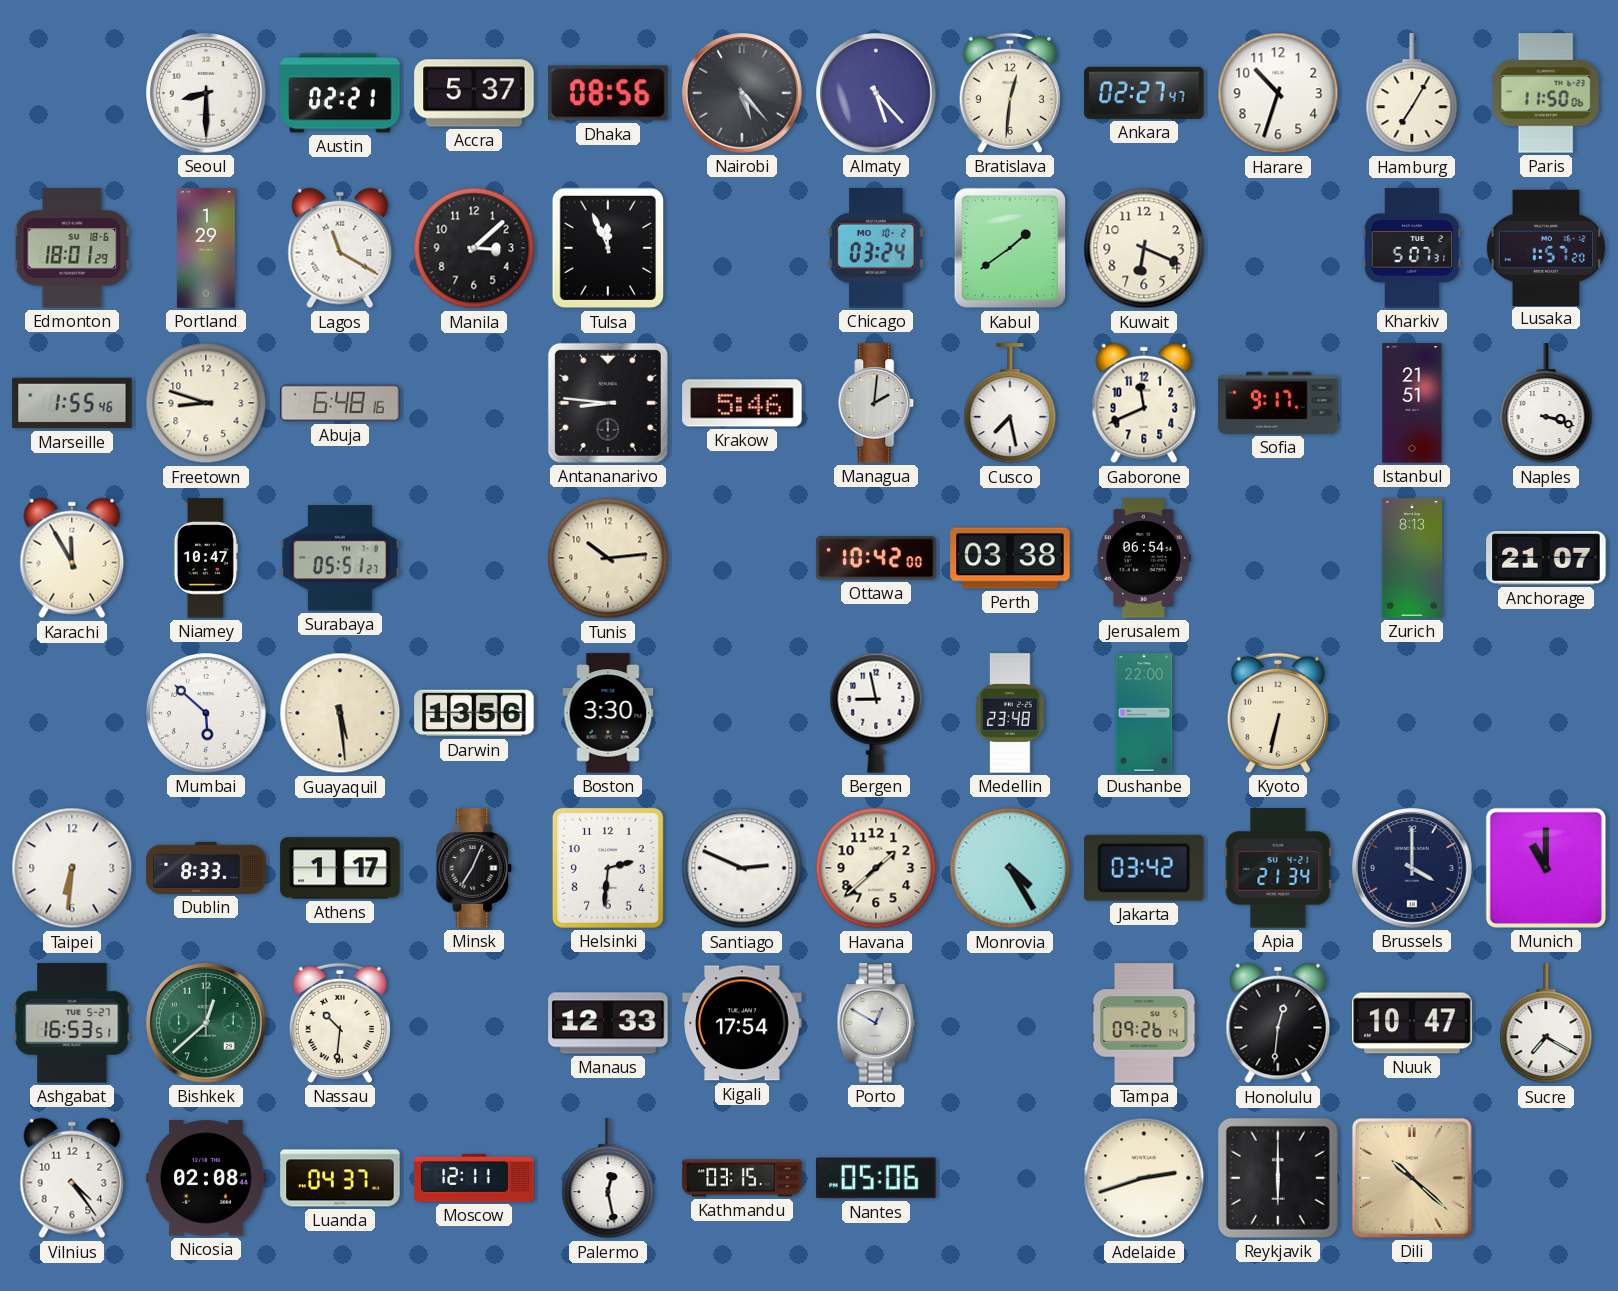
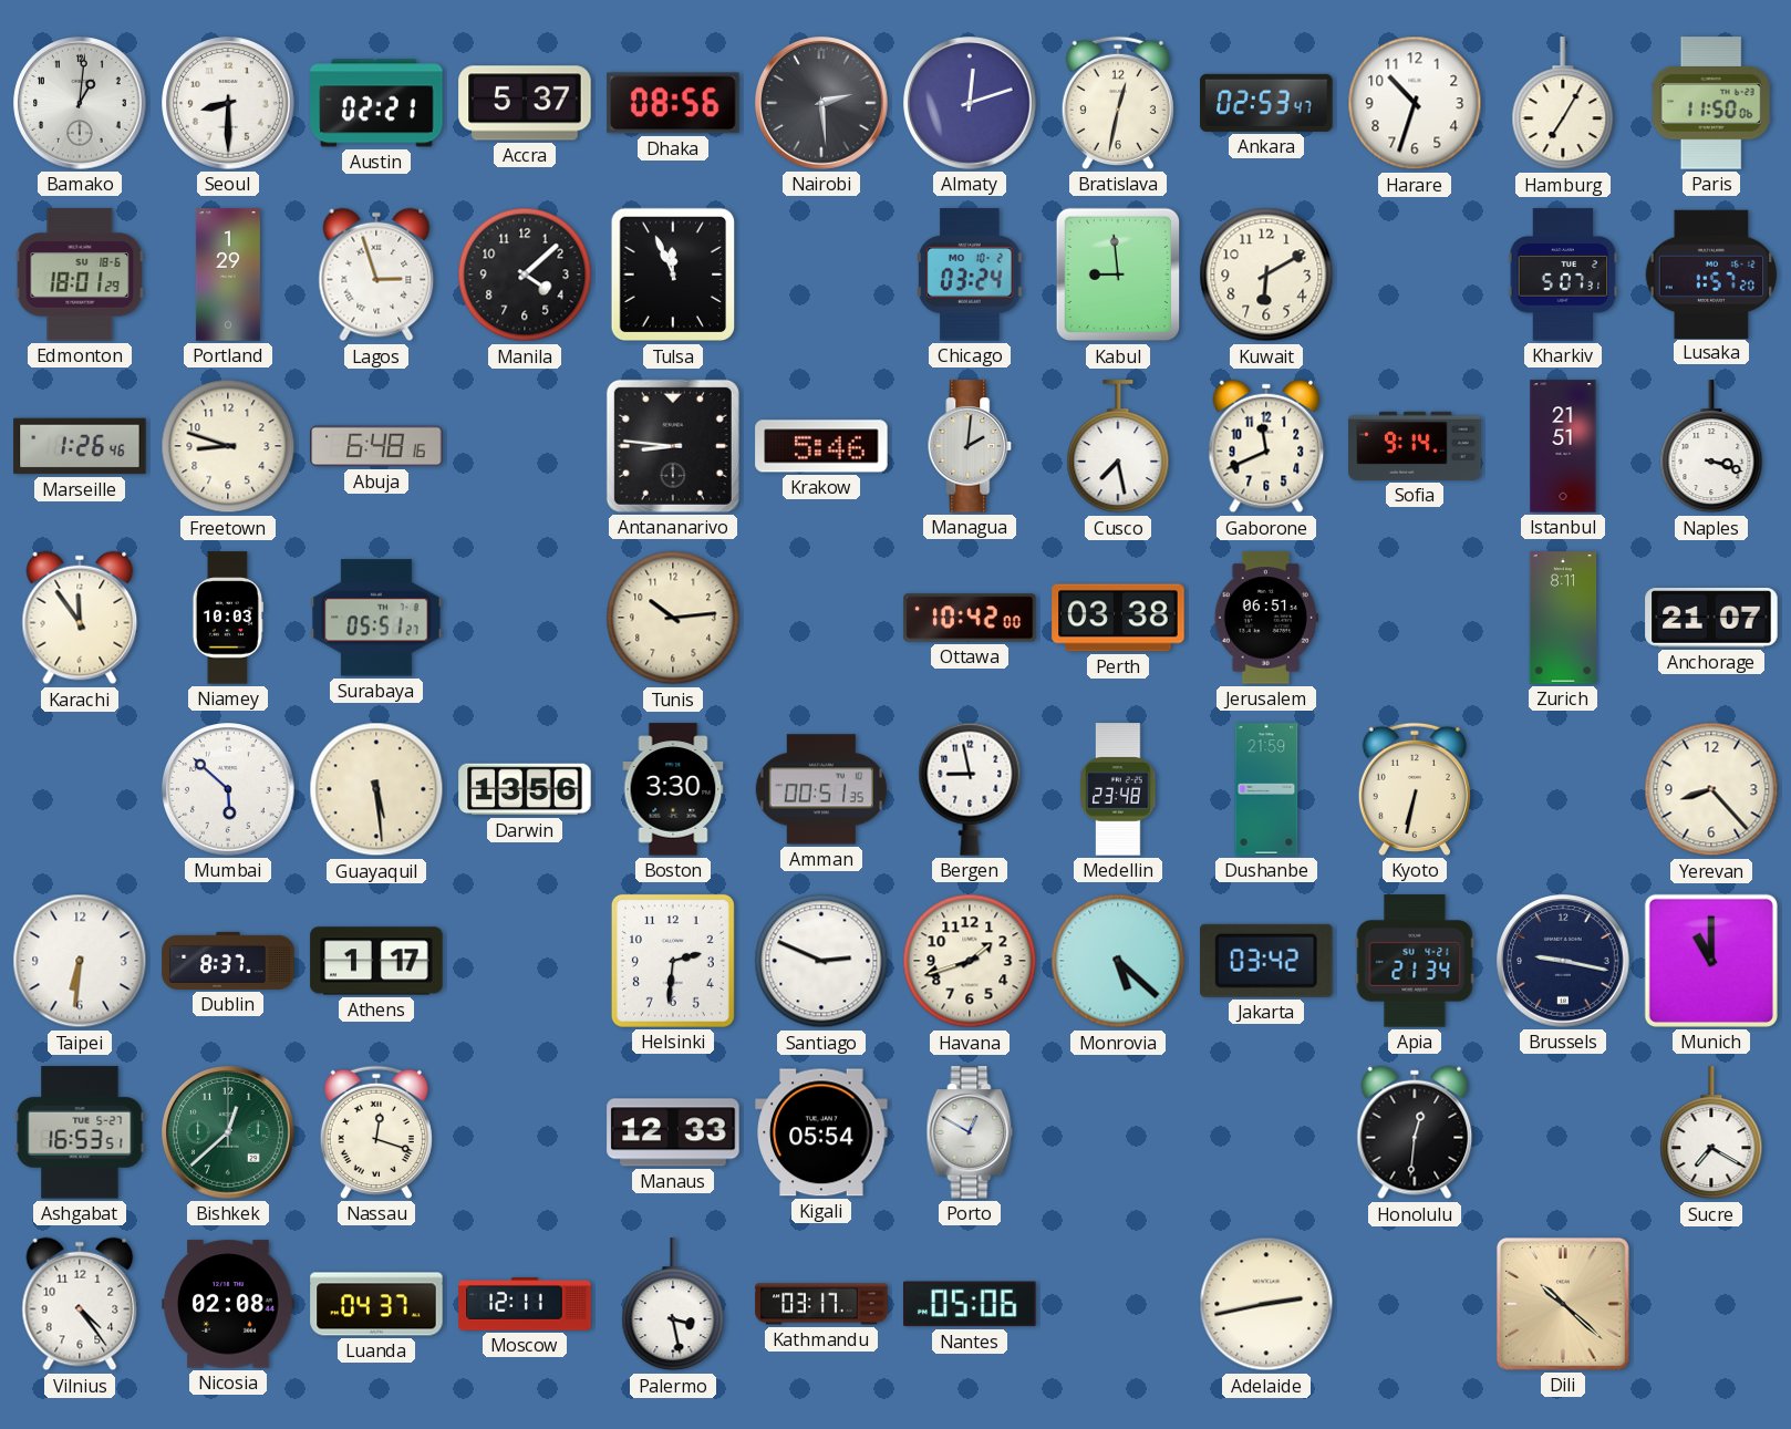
Bamako: none -> 1:01
Nairobi: 5:23 -> 2:29
Almaty: 5:23 -> 12:12
Bratislava: 12:31 -> 12:32
Ankara: 02:27 -> 02:53
Lagos: 11:20 -> 2:57
Manila: 3:08 -> 4:08
Kabul: 1:39 -> 8:59
Kuwait: 6:19 -> 6:10
Marseille: 1:55 -> 1:26
Sofia: 9:17 -> 9:14
Karachi: 11:55 -> 11:54
Niamey: 10:47 -> 10:03
Jerusalem: 06:54 -> 06:51
Zurich: 8:13 -> 8:11
Amman: none -> 00:51
Dushanbe: 22:00 -> 21:59
Yerevan: none -> 8:23
Dublin: 8:33 -> 8:37
Minsk: 7:04 -> none
Havana: 1:38 -> 1:42
Monrovia: 4:25 -> 5:22
Brussels: 4:00 -> 9:17
Nassau: 10:31 -> 12:18
Kigali: 17:54 -> 05:54
Tampa: 09:26 -> none
Nuuk: 10:47 -> none
Palermo: 12:28 -> 3:28
Kathmandu: 03:15 -> 03:17
Adelaide: 2:42 -> 2:43
Reykjavik: 6:00 -> none
